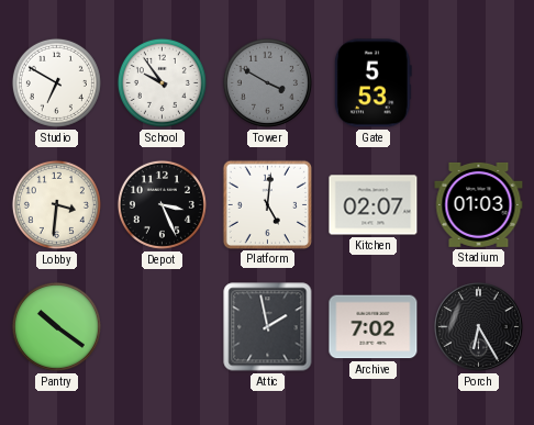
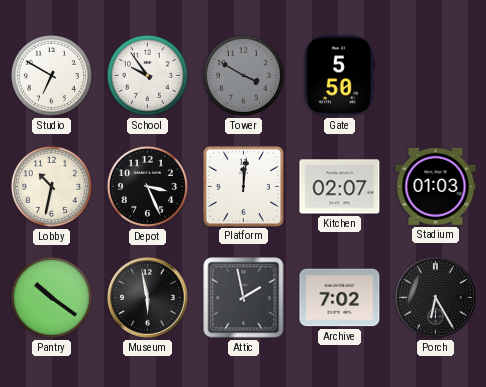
Gate: 5:53 -> 5:50
Lobby: 3:31 -> 10:32
Platform: 5:01 -> 12:01
Museum: none -> 5:58
